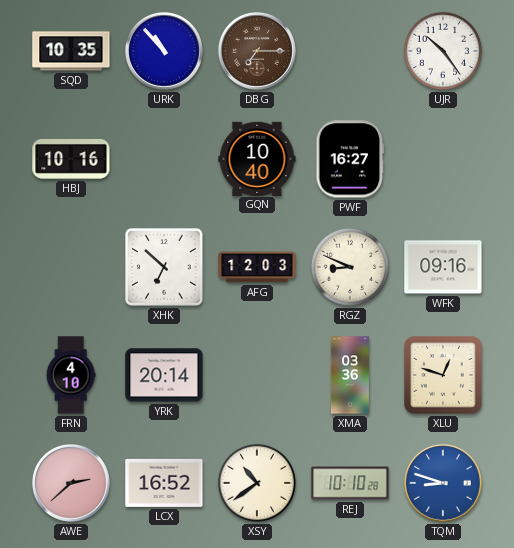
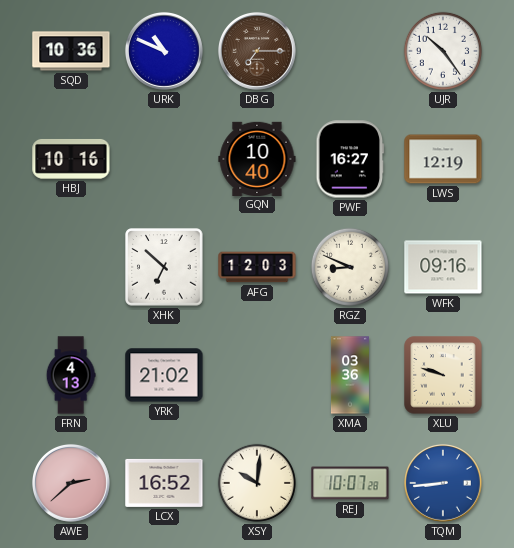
SQD: 10:35 -> 10:36
URK: 10:53 -> 10:49
LWS: none -> 12:19
FRN: 4:10 -> 4:13
YRK: 20:14 -> 21:02
XLU: 12:48 -> 9:48
XSY: 10:39 -> 10:01
REJ: 10:10 -> 10:07
TQM: 8:48 -> 8:44
